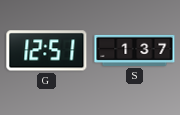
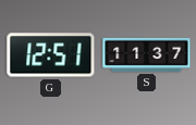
S: 1:37 -> 11:37
